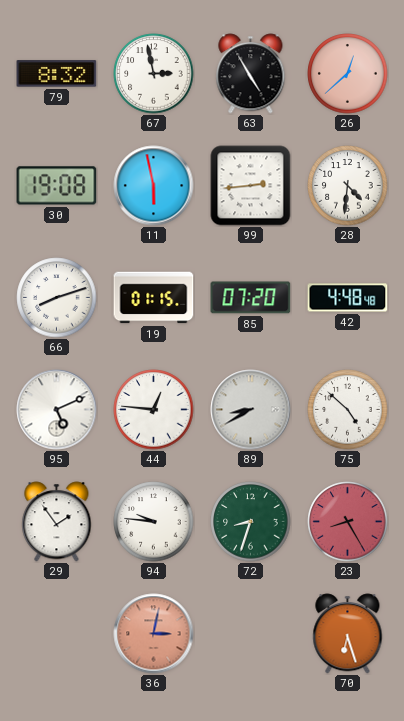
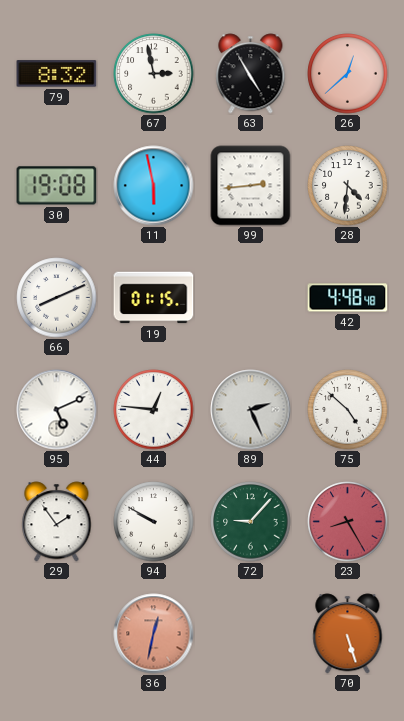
66: 8:12 -> 8:11
85: 07:20 -> none
89: 8:40 -> 2:26
94: 9:46 -> 9:50
72: 8:33 -> 9:07
36: 3:02 -> 12:32
70: 6:27 -> 5:27
